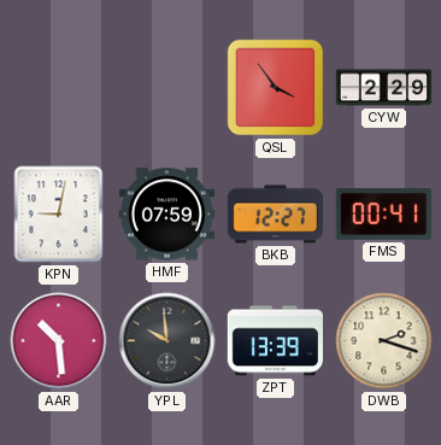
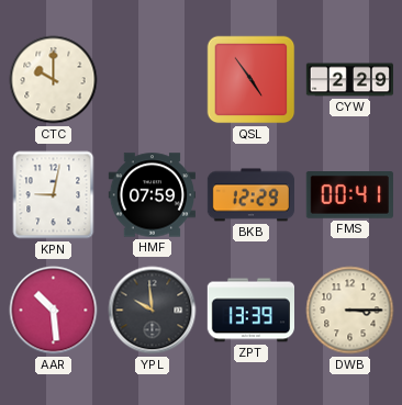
CTC: none -> 10:00
QSL: 3:54 -> 4:54
BKB: 12:27 -> 12:29
DWB: 2:18 -> 3:15
